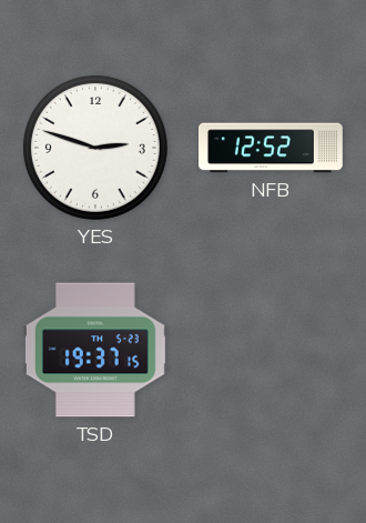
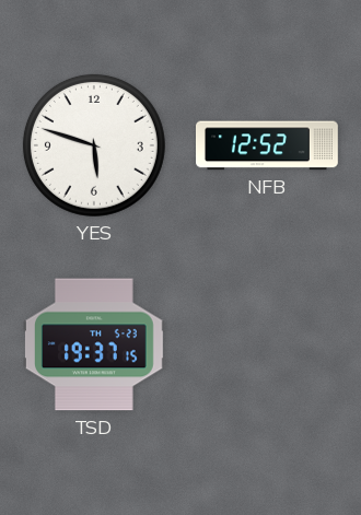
YES: 2:48 -> 5:48
